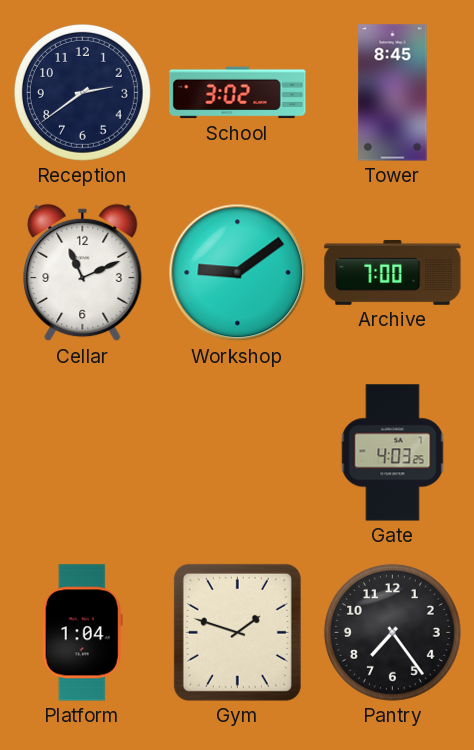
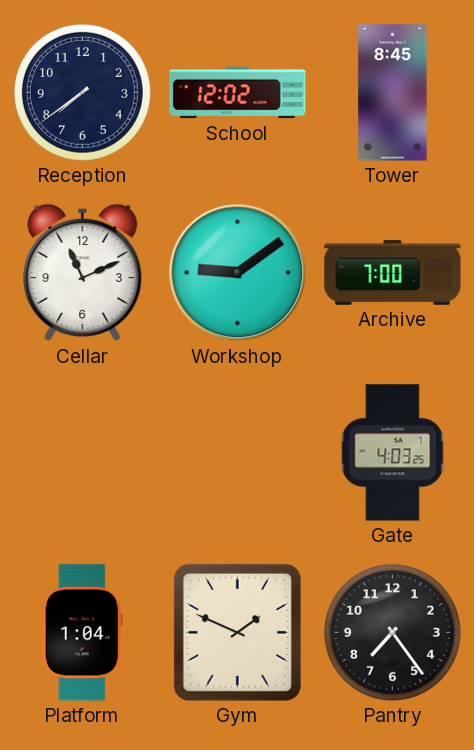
Reception: 2:39 -> 7:39
School: 3:02 -> 12:02
Gym: 1:48 -> 1:49
